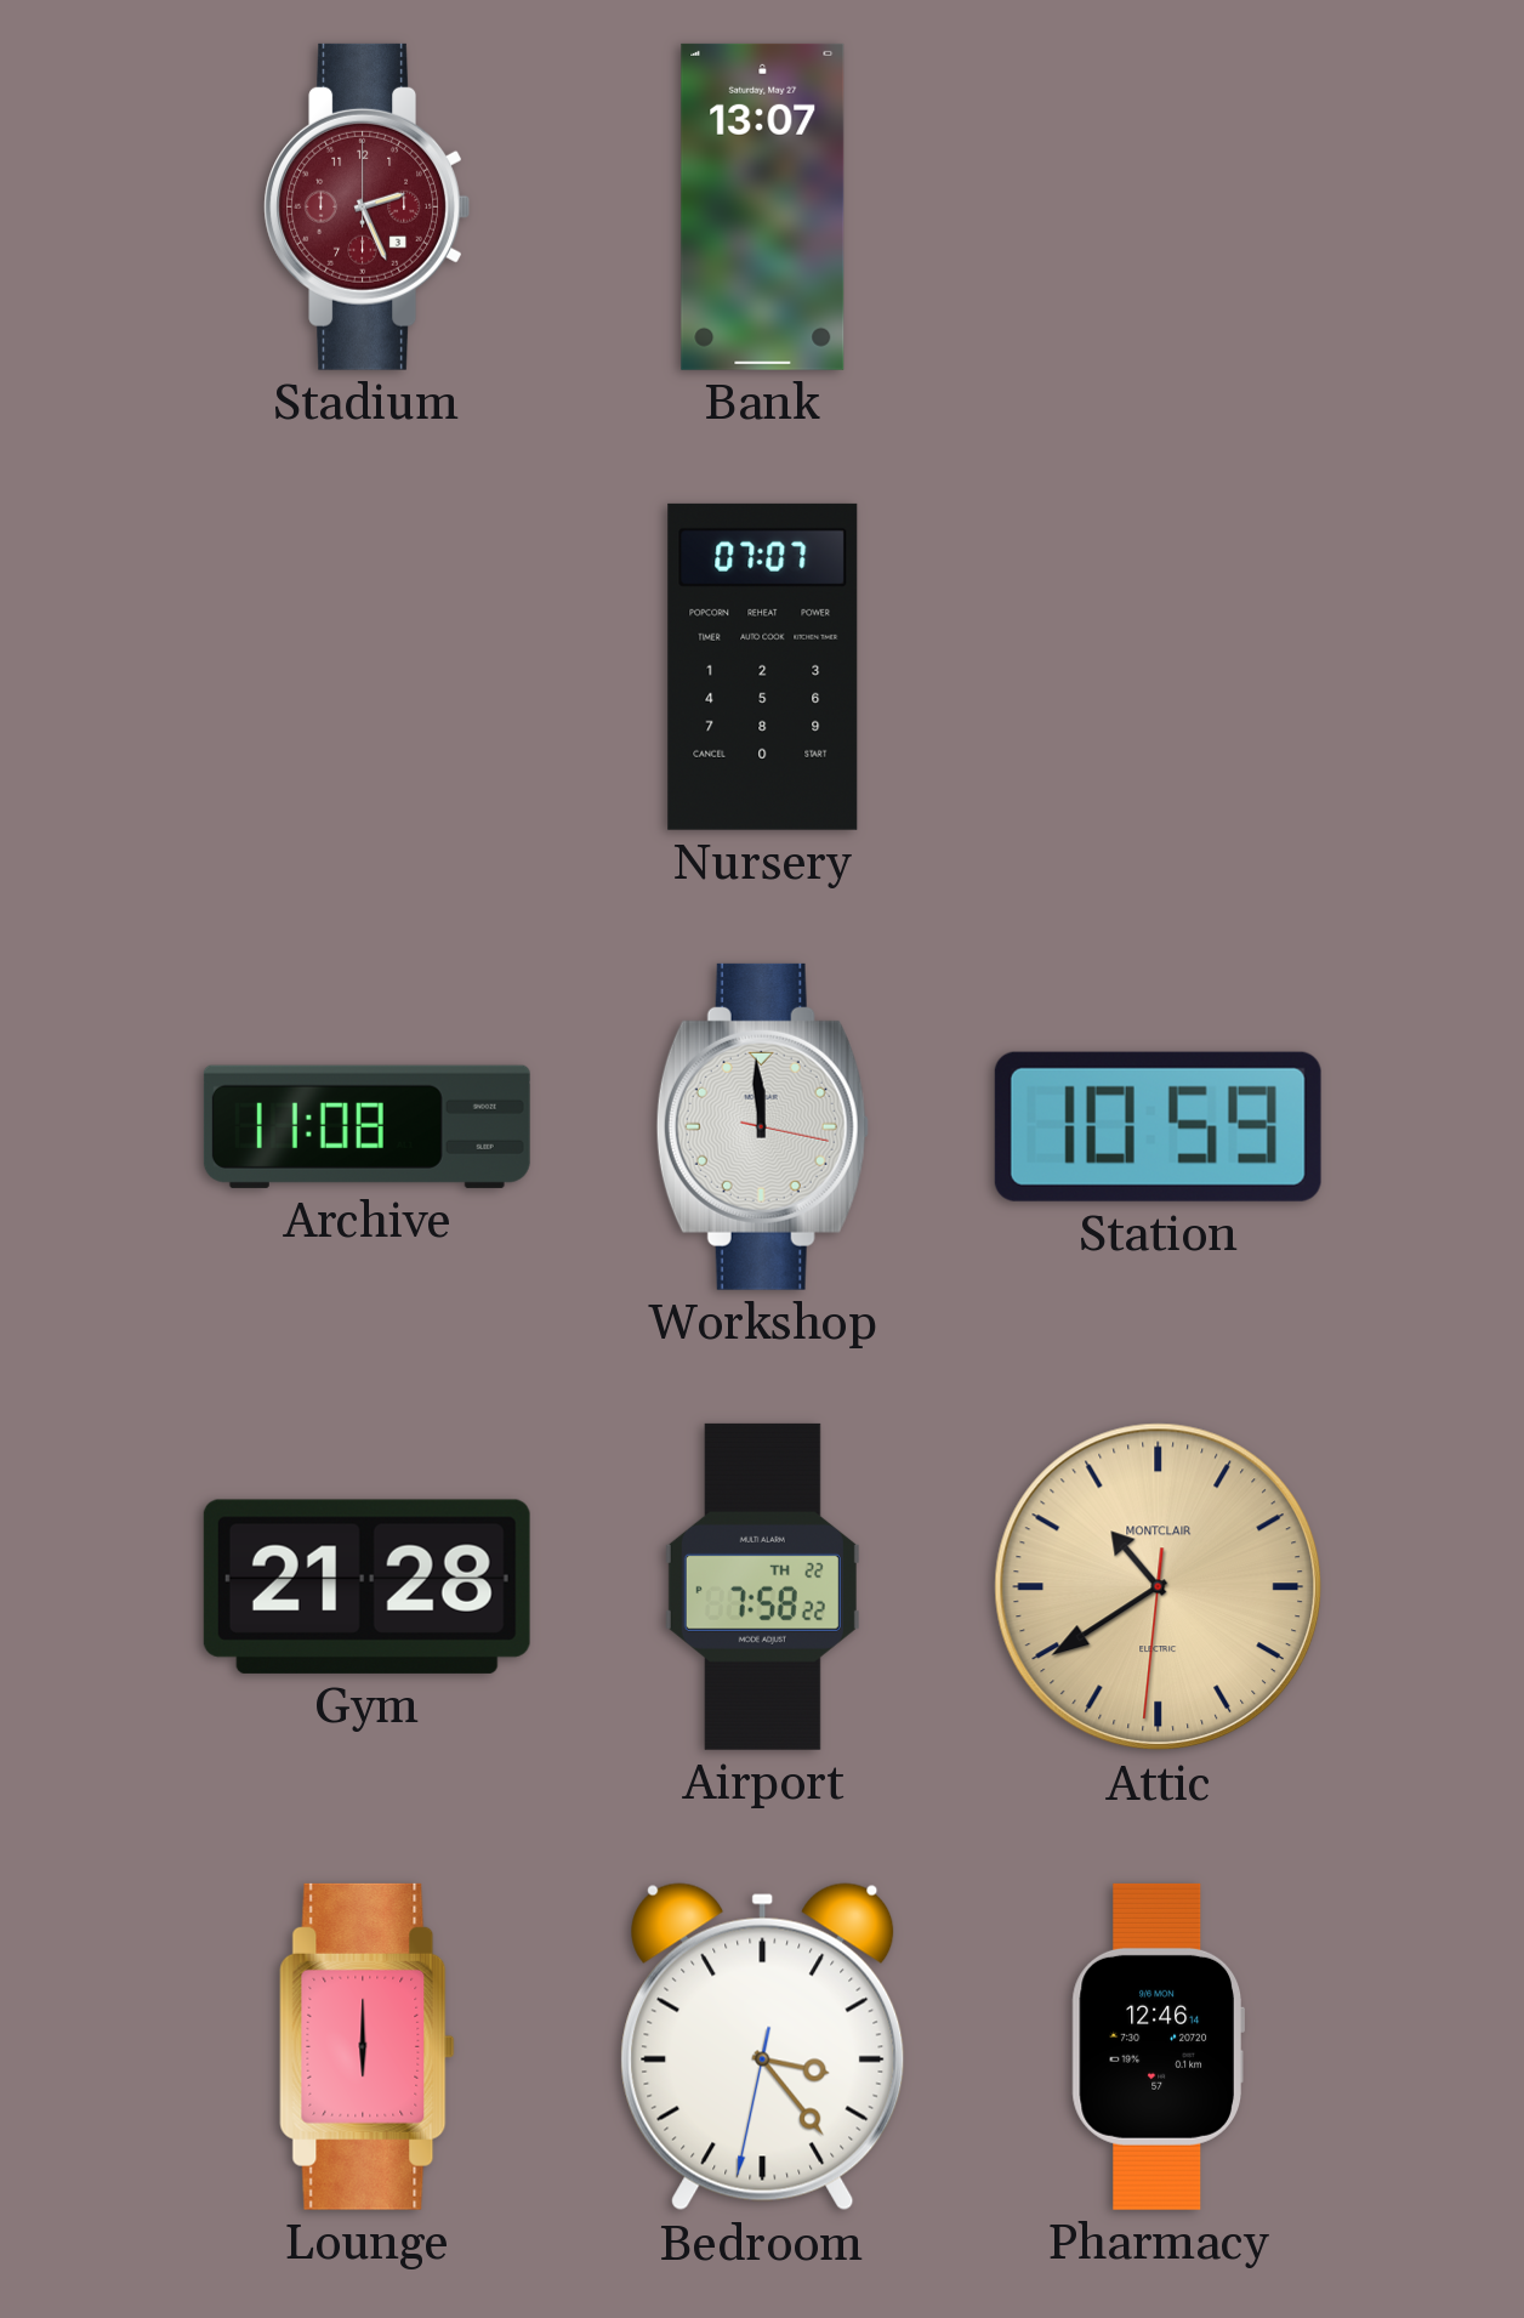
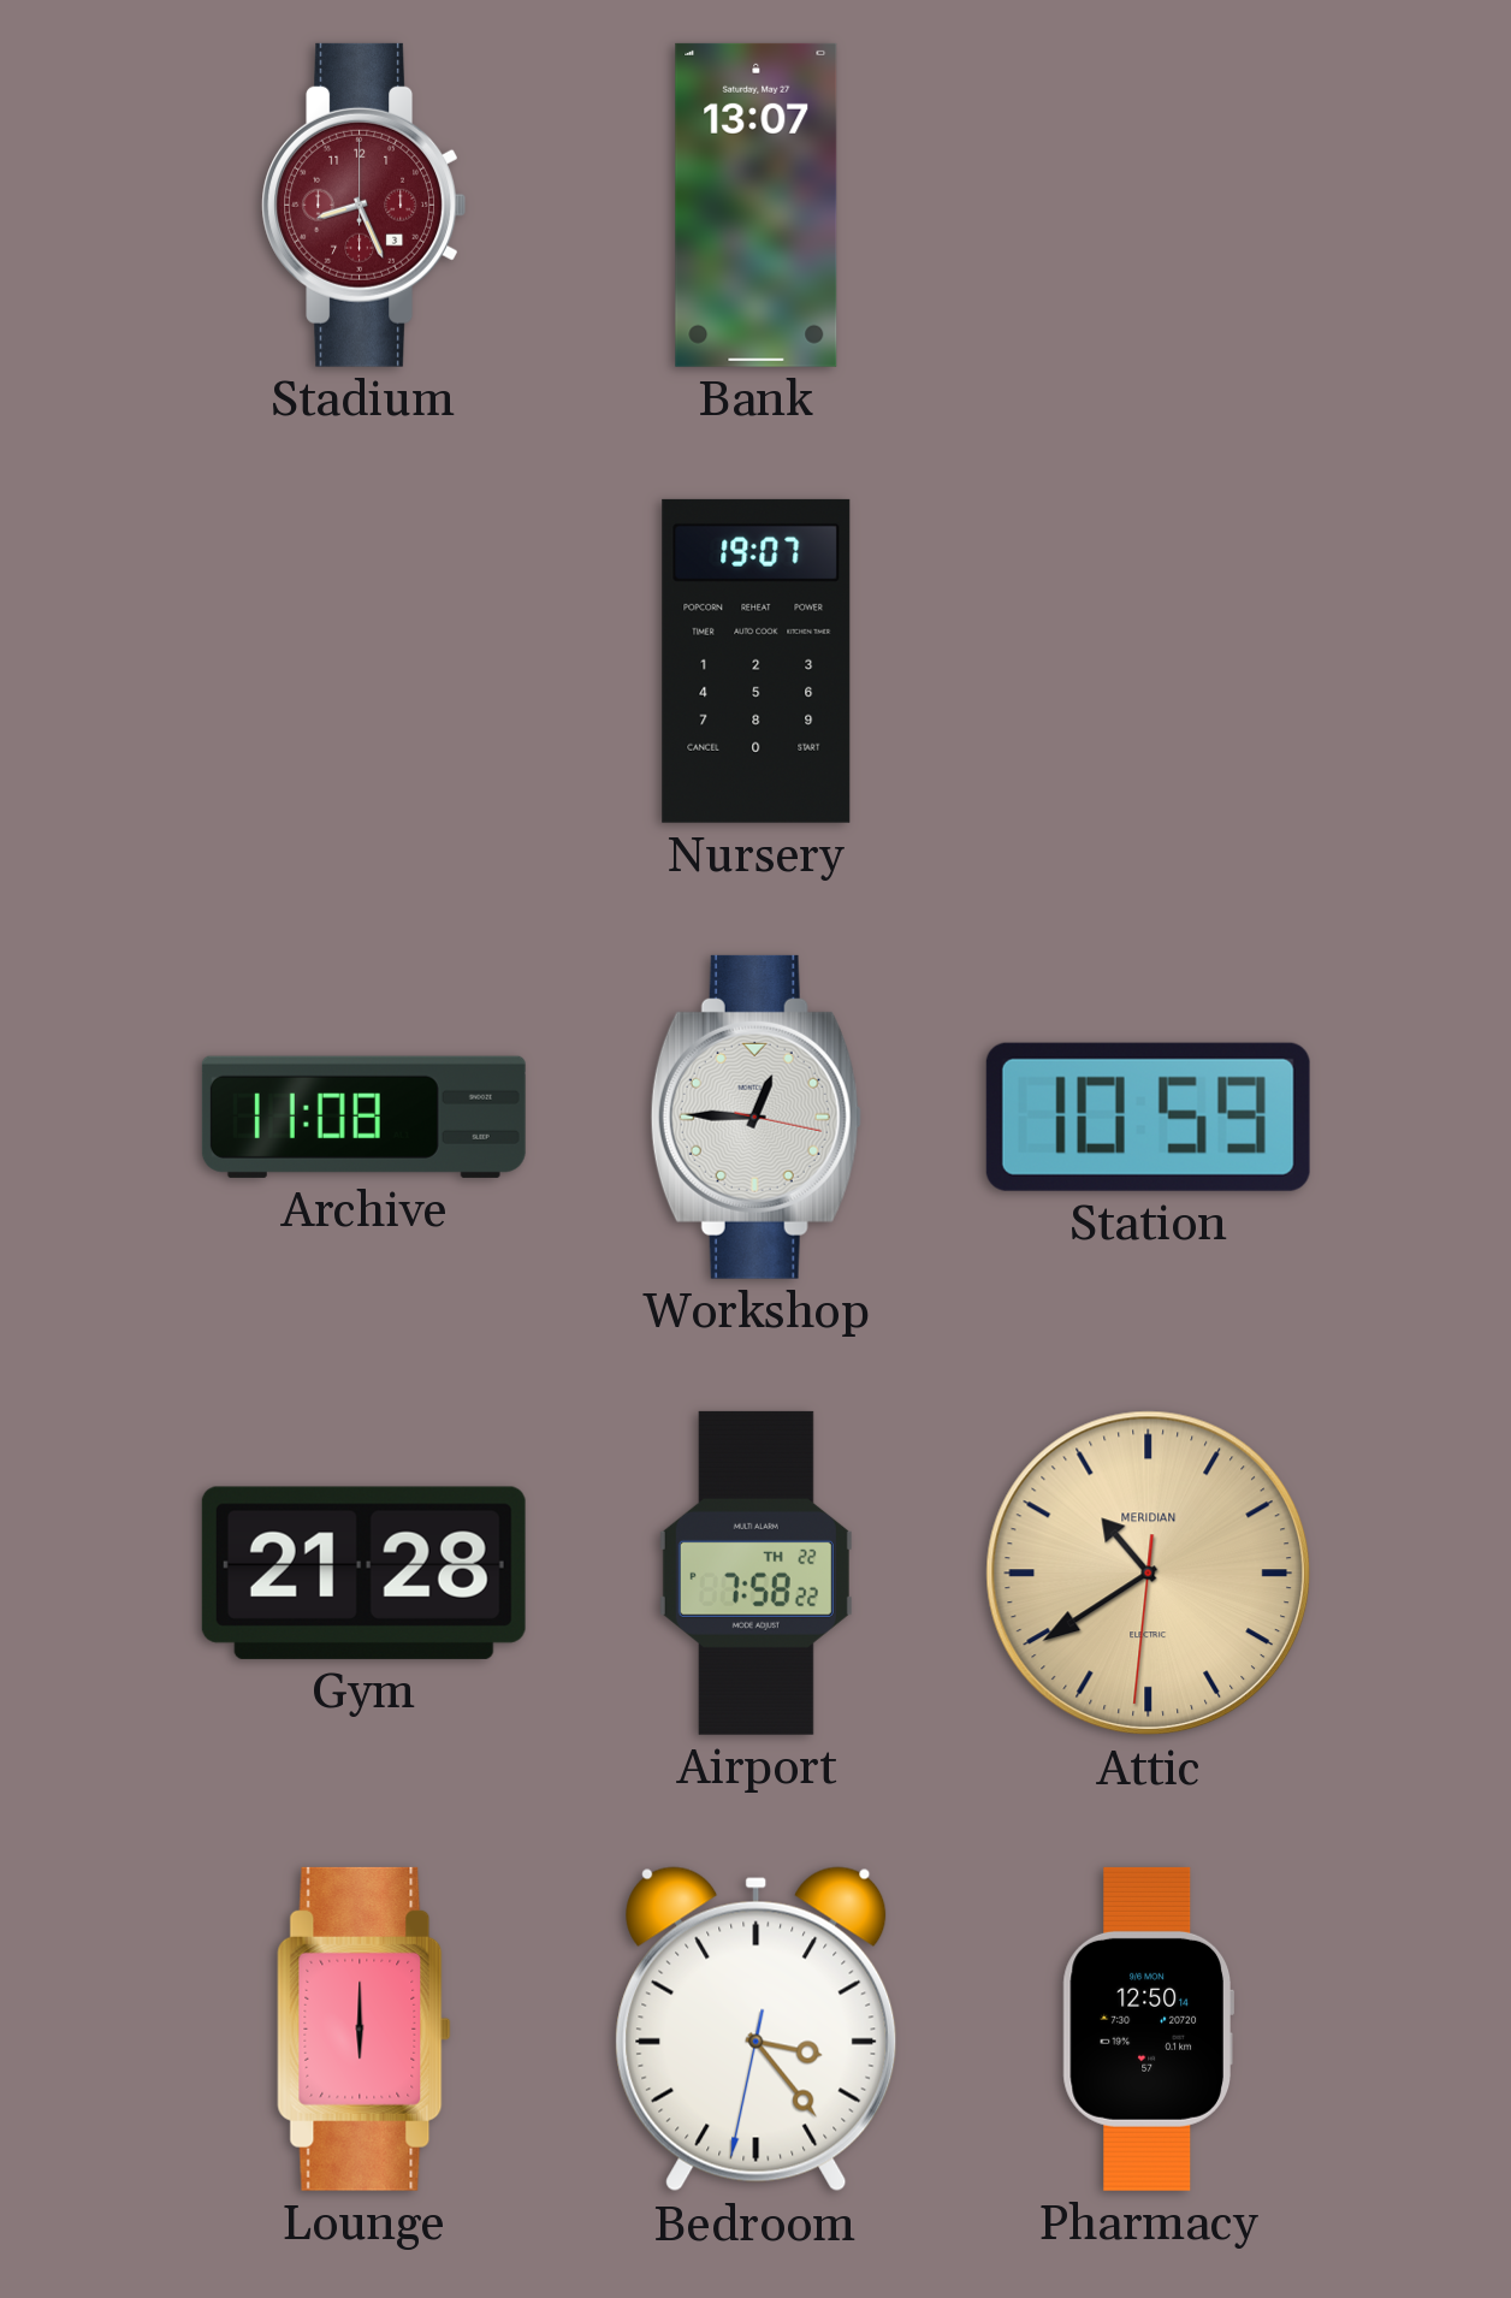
Stadium: 2:26 -> 8:26
Nursery: 07:07 -> 19:07
Workshop: 11:59 -> 12:45
Attic brand: MONTCLAIR -> MERIDIAN
Pharmacy: 12:46 -> 12:50
